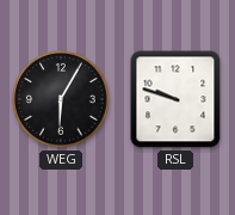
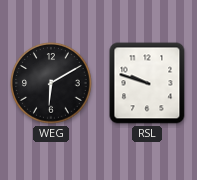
WEG: 6:05 -> 6:10
